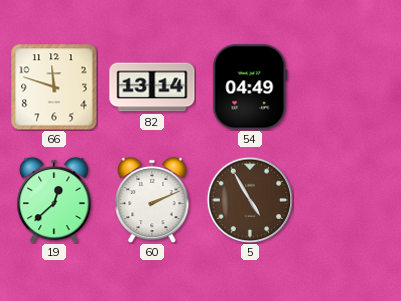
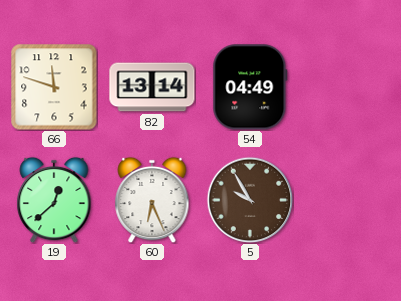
60: 2:11 -> 6:26
5: 4:55 -> 9:55
